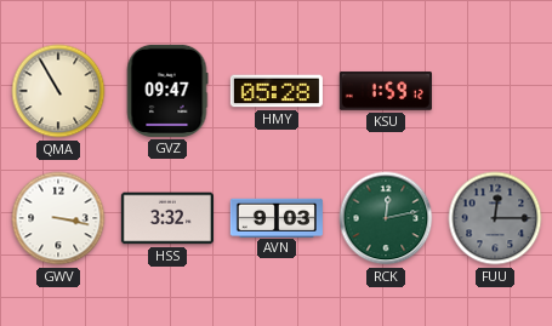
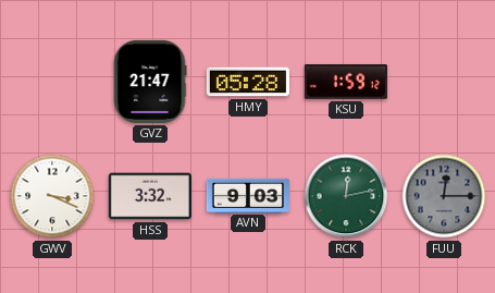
QMA: 10:55 -> none
GVZ: 09:47 -> 21:47
GWV: 3:17 -> 3:19
